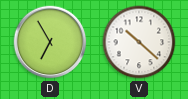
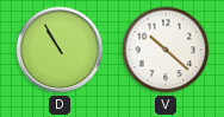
D: 6:55 -> 10:55
